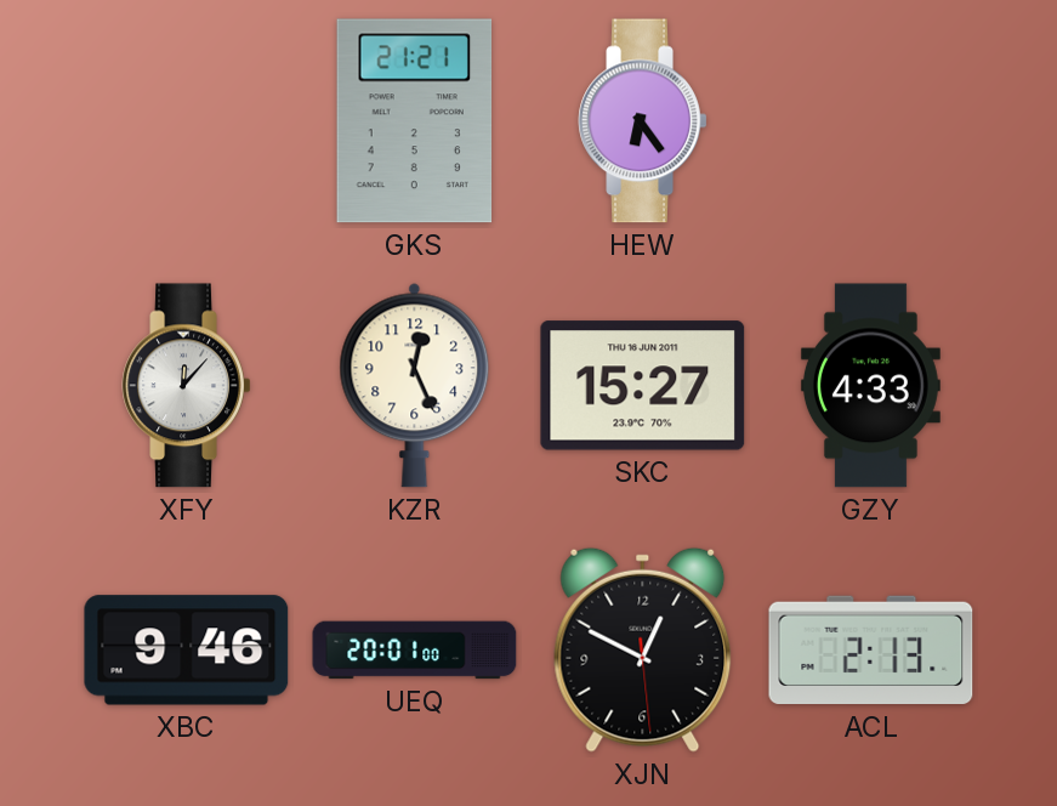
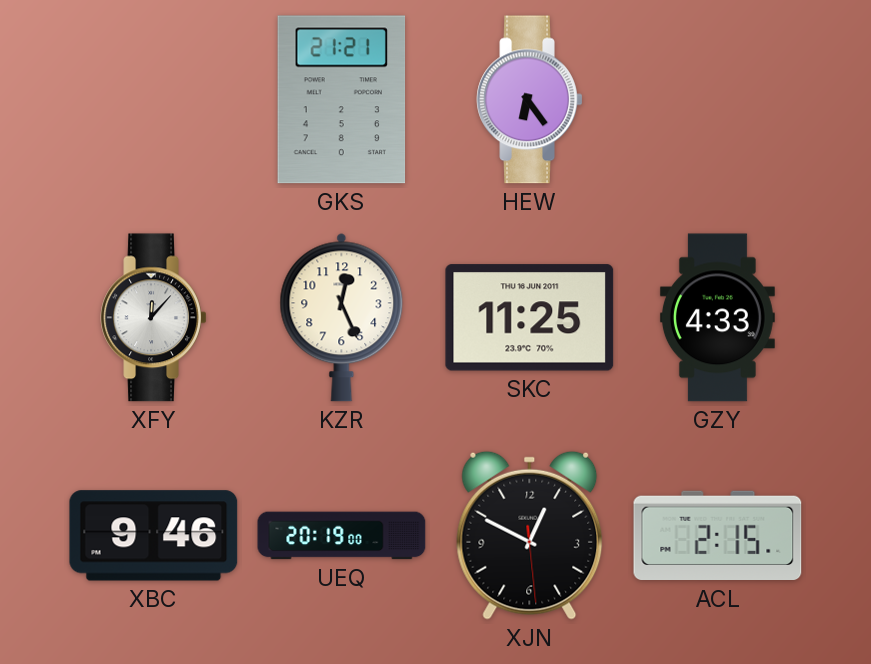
SKC: 15:27 -> 11:25
UEQ: 20:01 -> 20:19
ACL: 2:13 -> 2:15
